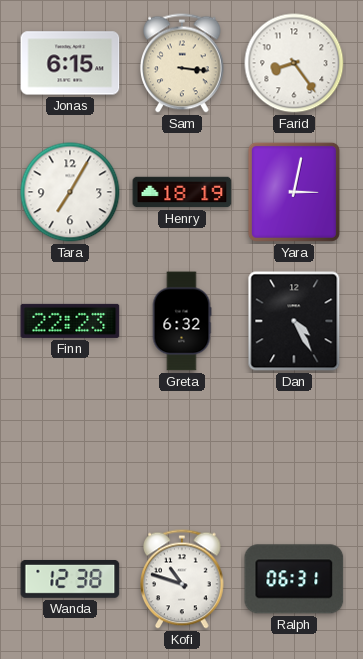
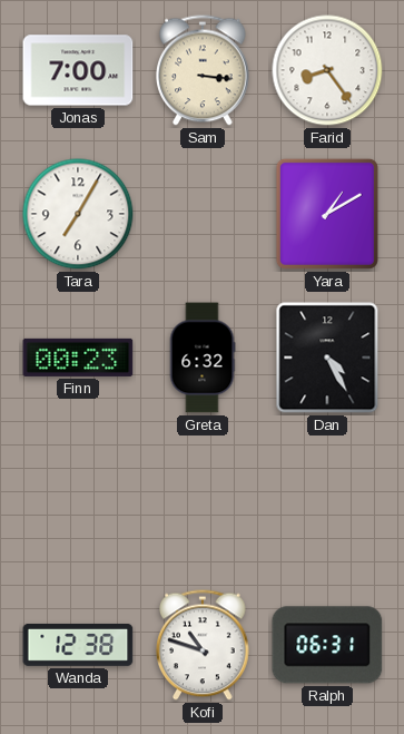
Jonas: 6:15 -> 7:00
Henry: 18:19 -> none
Yara: 3:02 -> 1:10
Finn: 22:23 -> 00:23
